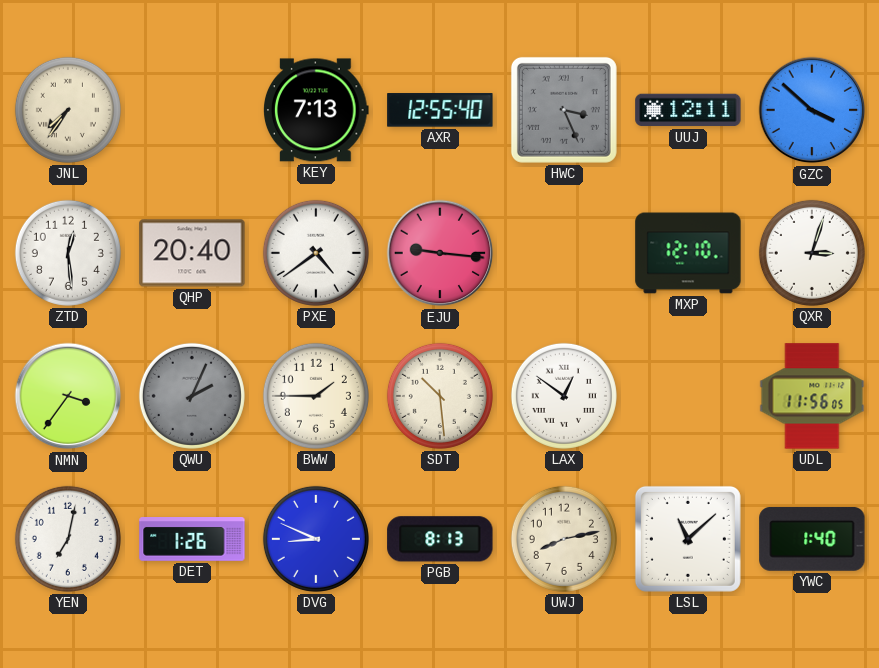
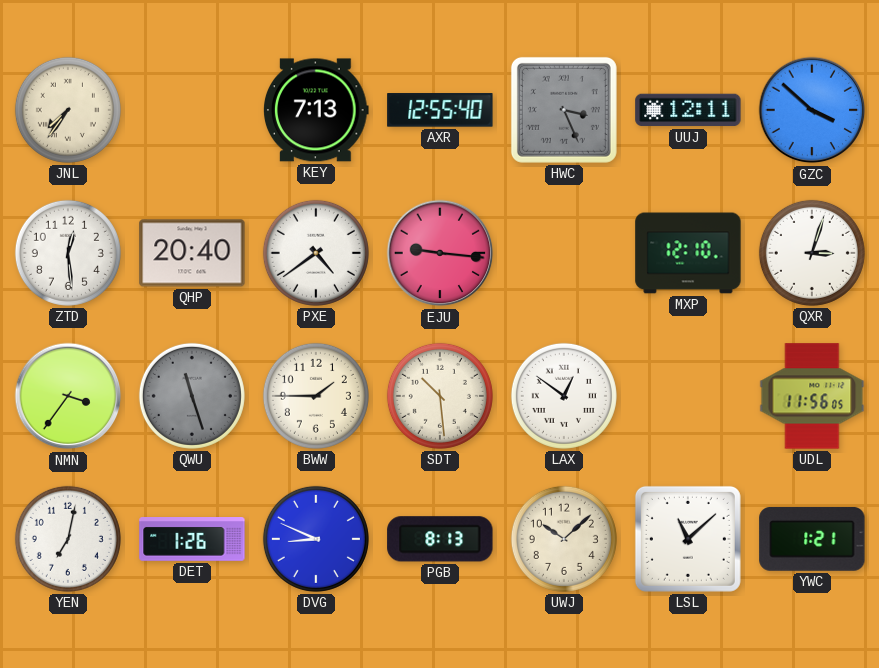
QWU: 2:04 -> 11:27
UWJ: 8:13 -> 10:08
YWC: 1:40 -> 1:21
